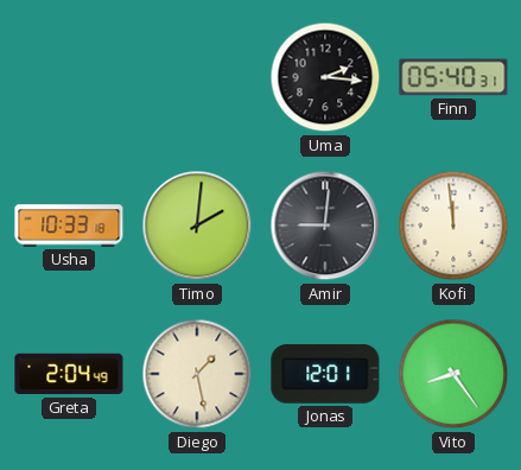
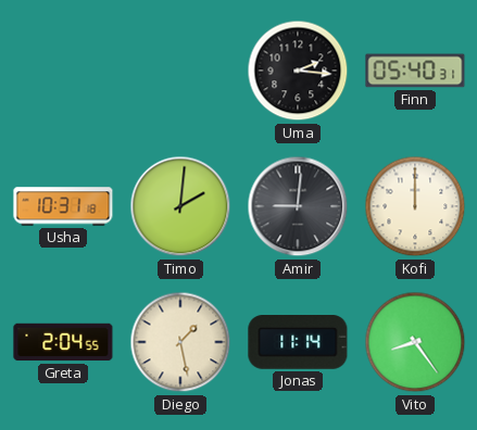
Usha: 10:33 -> 10:31
Kofi: 11:59 -> 12:00
Greta: 2:04:49 -> 2:04:55
Jonas: 12:01 -> 11:14
